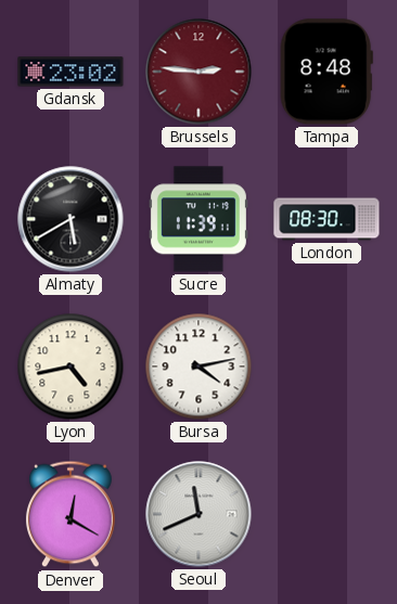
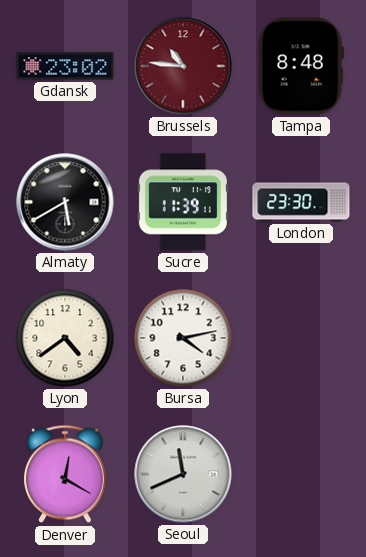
Brussels: 2:46 -> 10:46
London: 08:30 -> 23:30
Lyon: 4:43 -> 4:39
